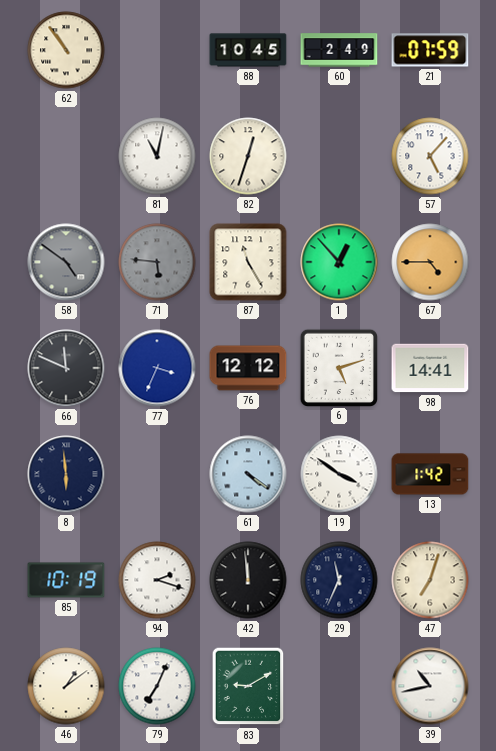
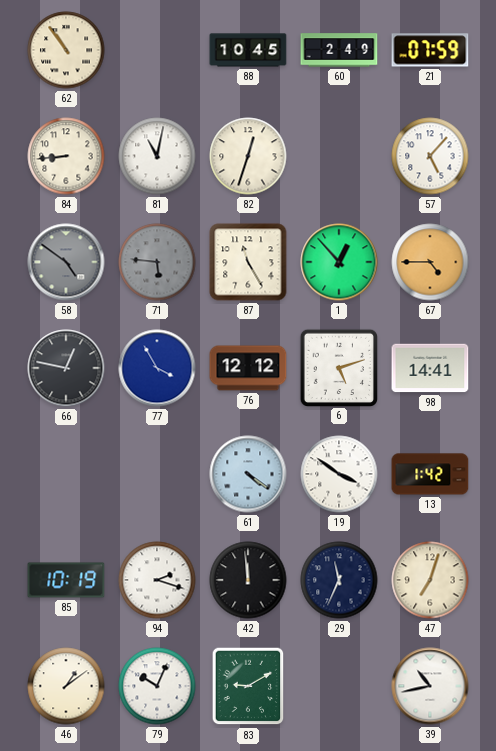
84: none -> 8:44
66: 11:49 -> 12:47
77: 3:34 -> 3:55
8: 5:59 -> none
79: 7:04 -> 10:04
